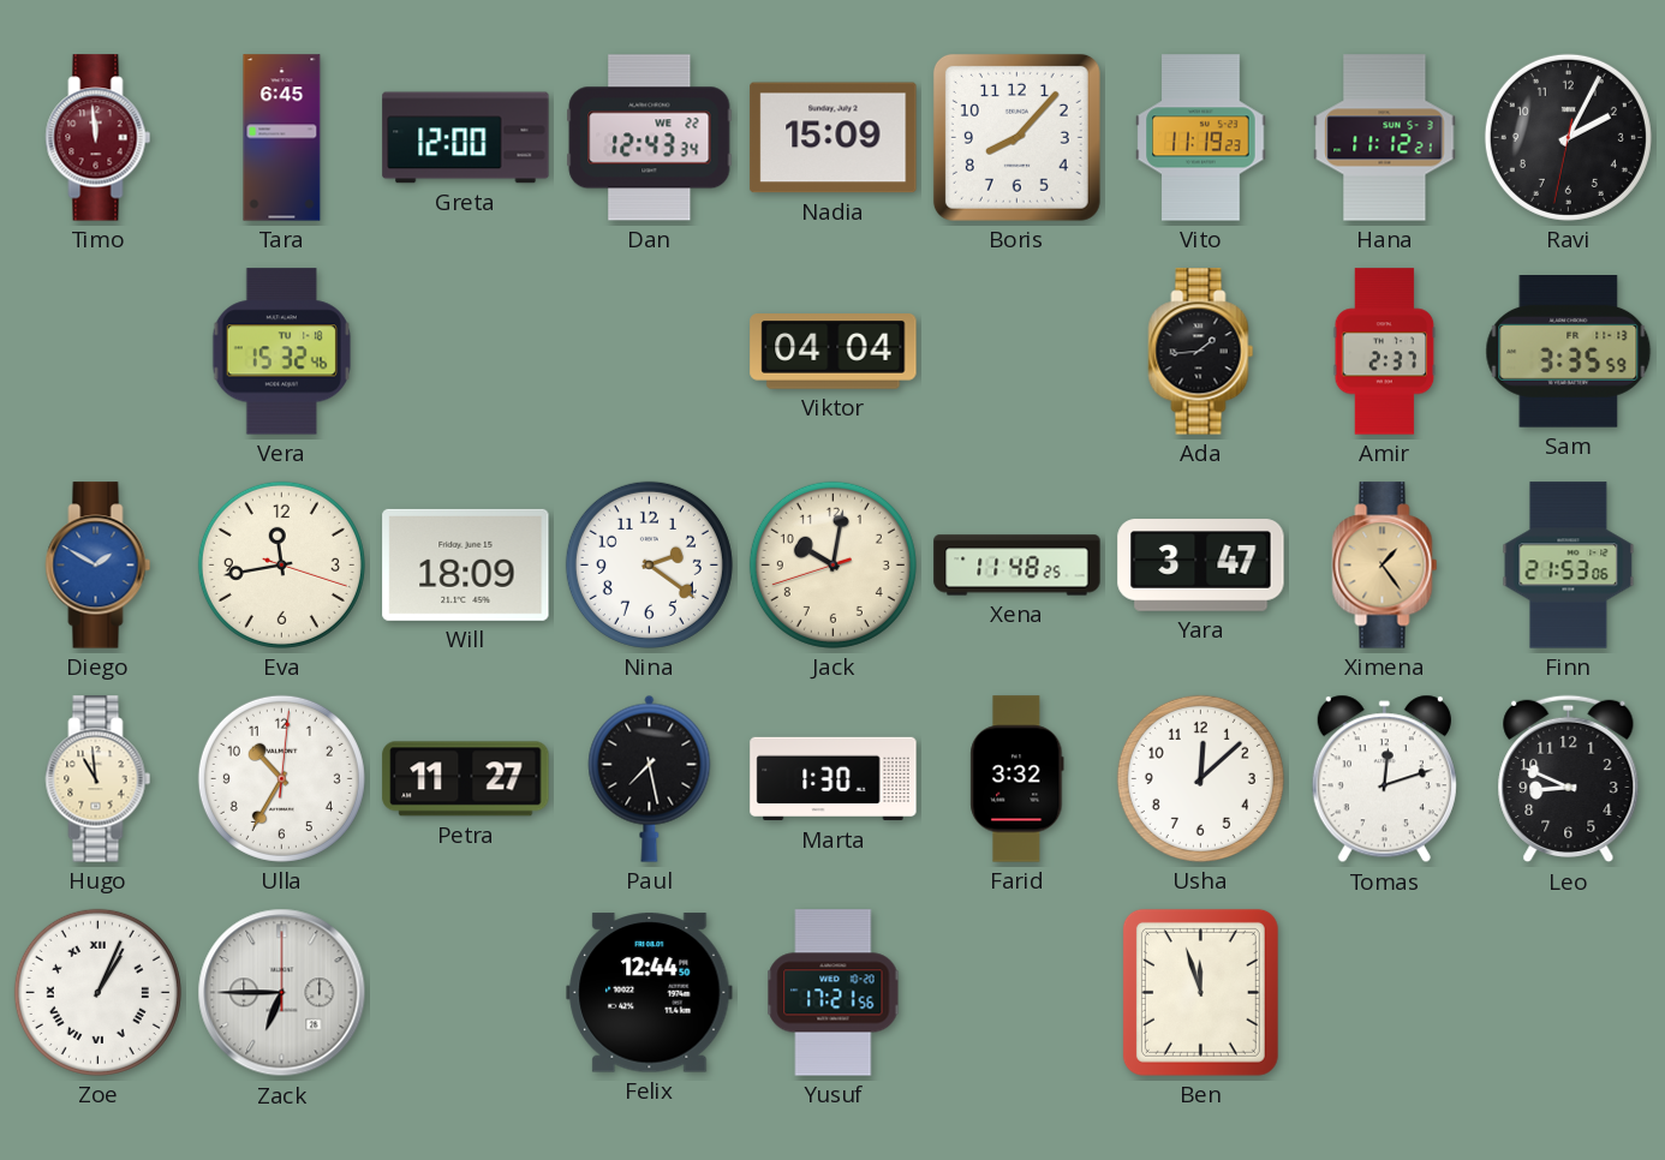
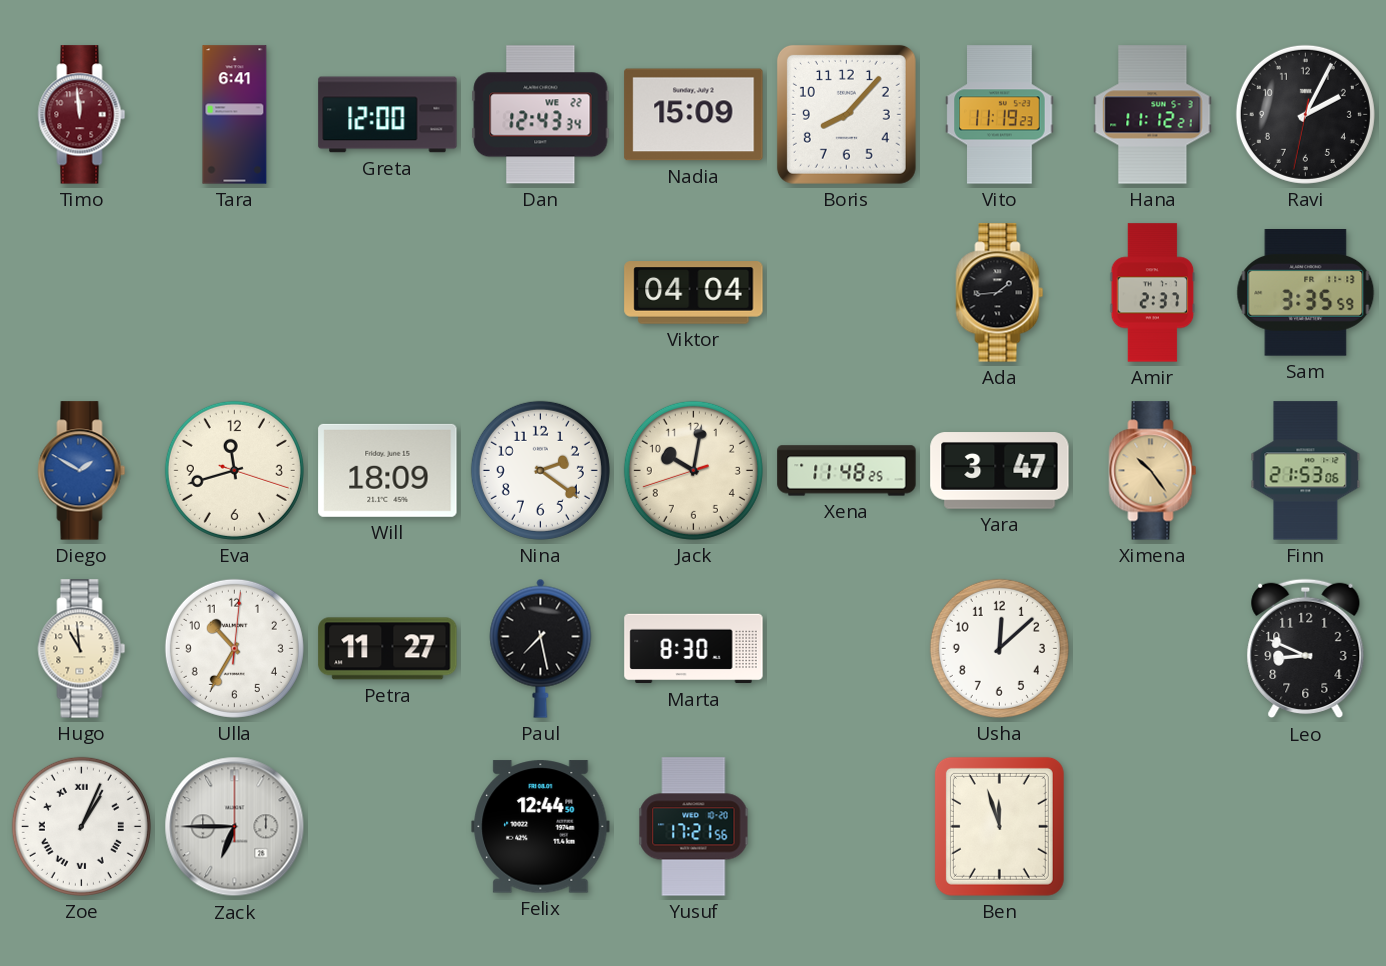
Tara: 6:45 -> 6:41
Vera: 15:32 -> none
Eva: 11:43 -> 11:42
Ximena: 1:24 -> 10:24
Marta: 1:30 -> 8:30
Farid: 3:32 -> none
Tomas: 12:12 -> none
